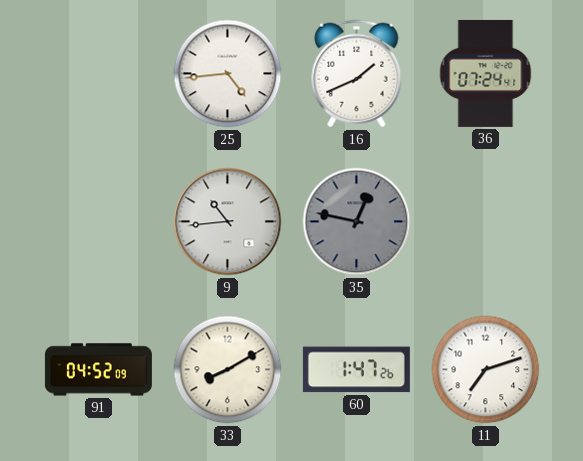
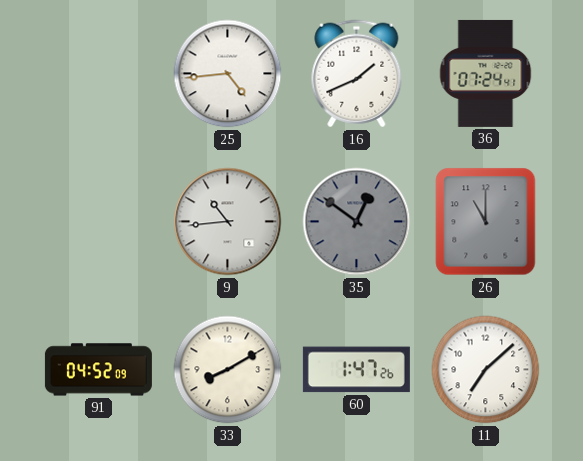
35: 12:47 -> 12:51
26: none -> 11:00
11: 7:12 -> 7:08
